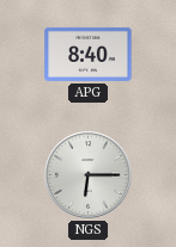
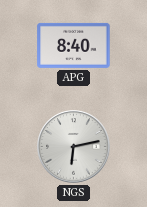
NGS: 6:15 -> 6:13
